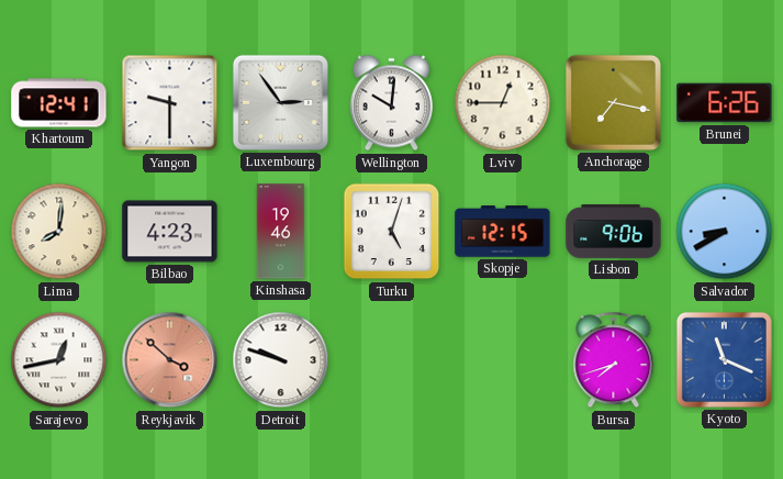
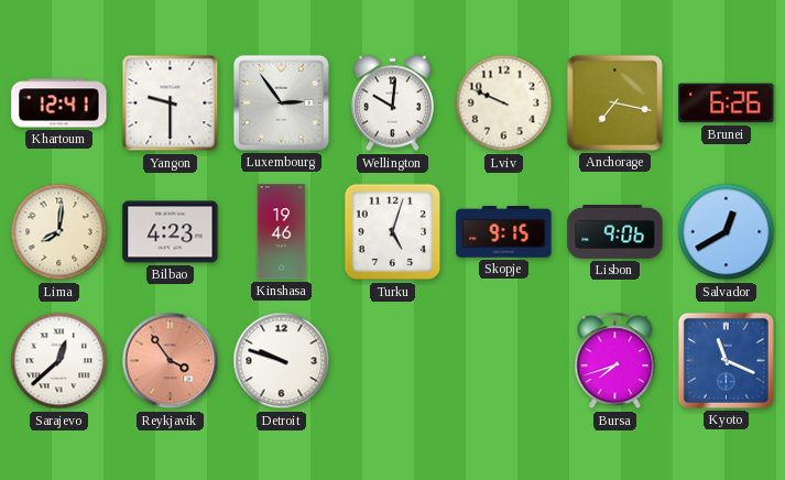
Lviv: 12:45 -> 9:49
Skopje: 12:15 -> 9:15
Salvador: 8:40 -> 12:40
Sarajevo: 12:43 -> 12:38
Reykjavik: 3:52 -> 3:54
